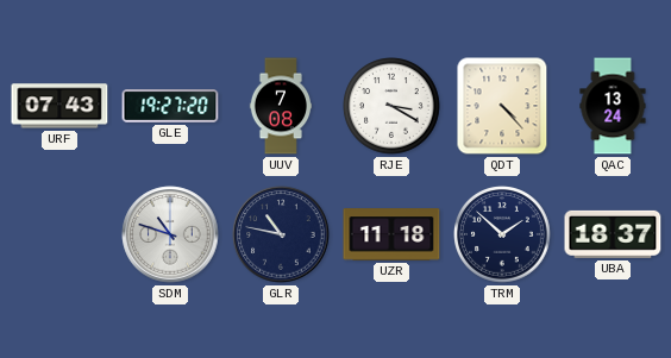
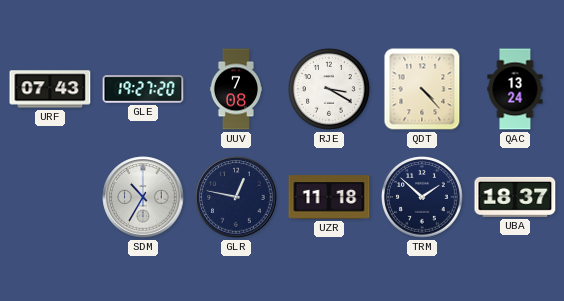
SDM: 10:48 -> 10:35
GLR: 10:47 -> 12:47
